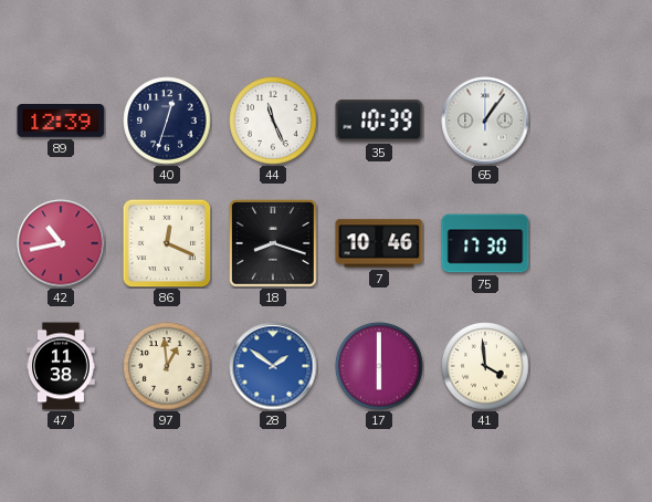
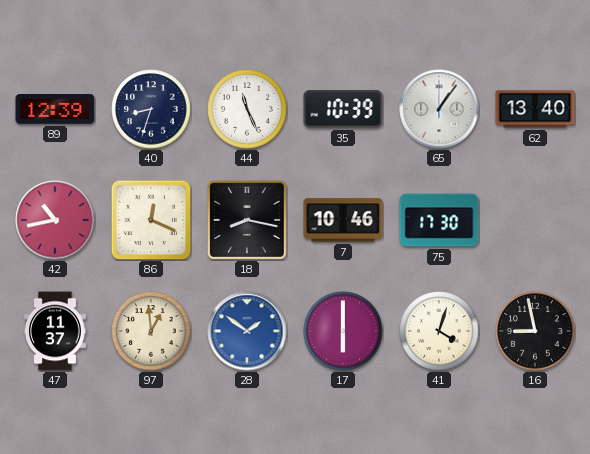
40: 12:33 -> 8:33
62: none -> 13:40
18: 8:18 -> 8:17
47: 11:38 -> 11:37
41: 3:59 -> 4:03
16: none -> 8:58
